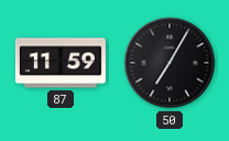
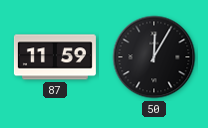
50: 7:05 -> 12:05
